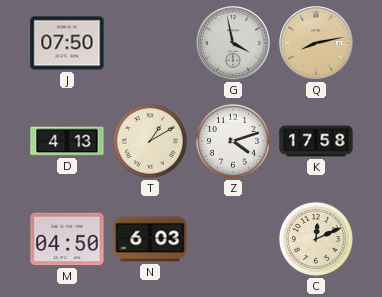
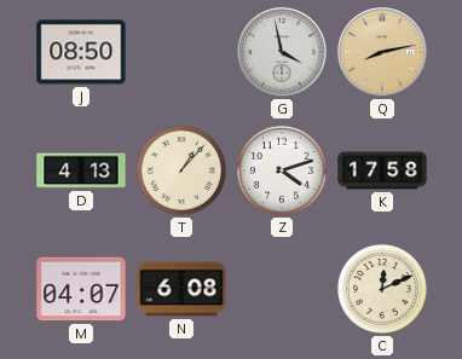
J: 07:50 -> 08:50
T: 1:10 -> 1:07
M: 04:50 -> 04:07
N: 6:03 -> 6:08
